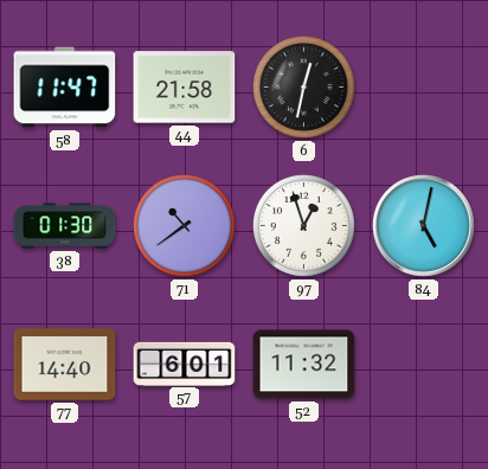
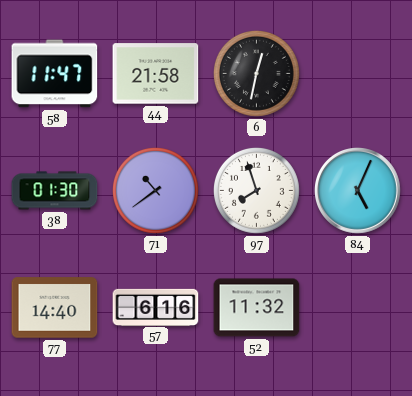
97: 12:57 -> 7:57
84: 5:02 -> 5:04
57: 6:01 -> 6:16
